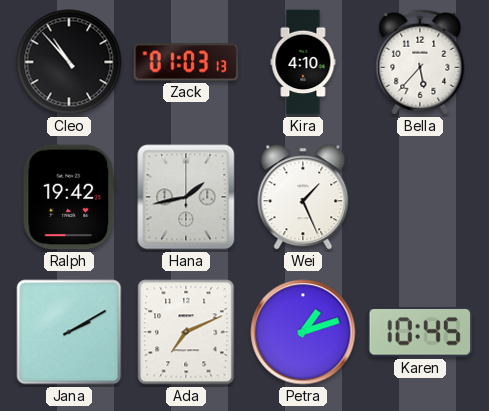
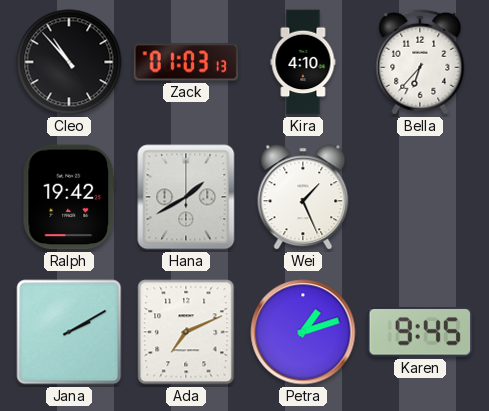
Bella: 5:37 -> 6:37
Hana: 1:43 -> 1:40
Karen: 10:45 -> 9:45
